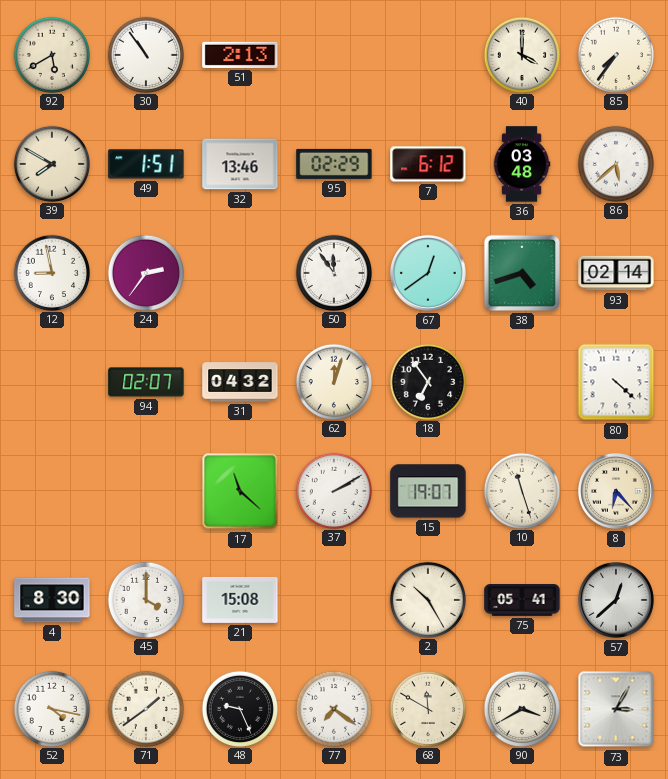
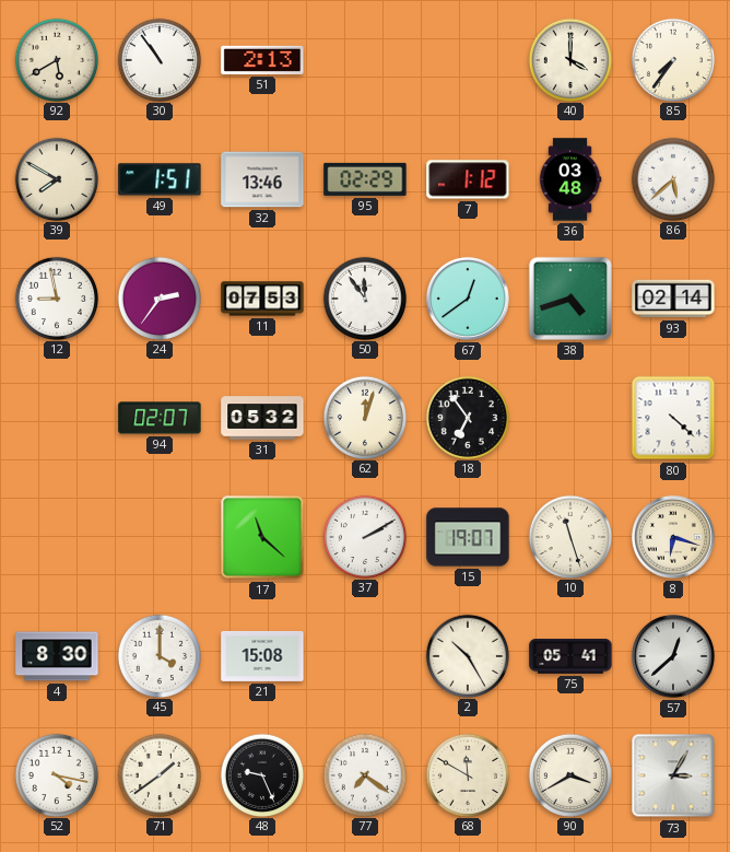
7: 6:12 -> 1:12
11: none -> 07:53
31: 04:32 -> 05:32
8: 6:23 -> 6:18
